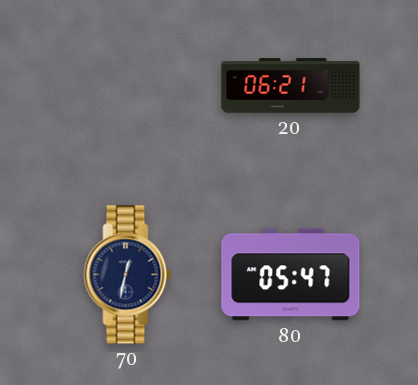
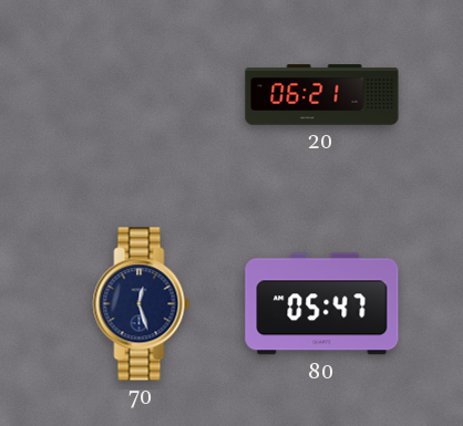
70: 12:32 -> 12:27
